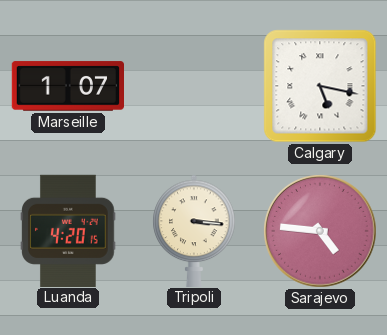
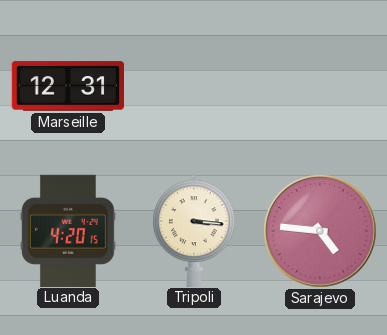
Marseille: 1:07 -> 12:31
Calgary: 5:17 -> none
